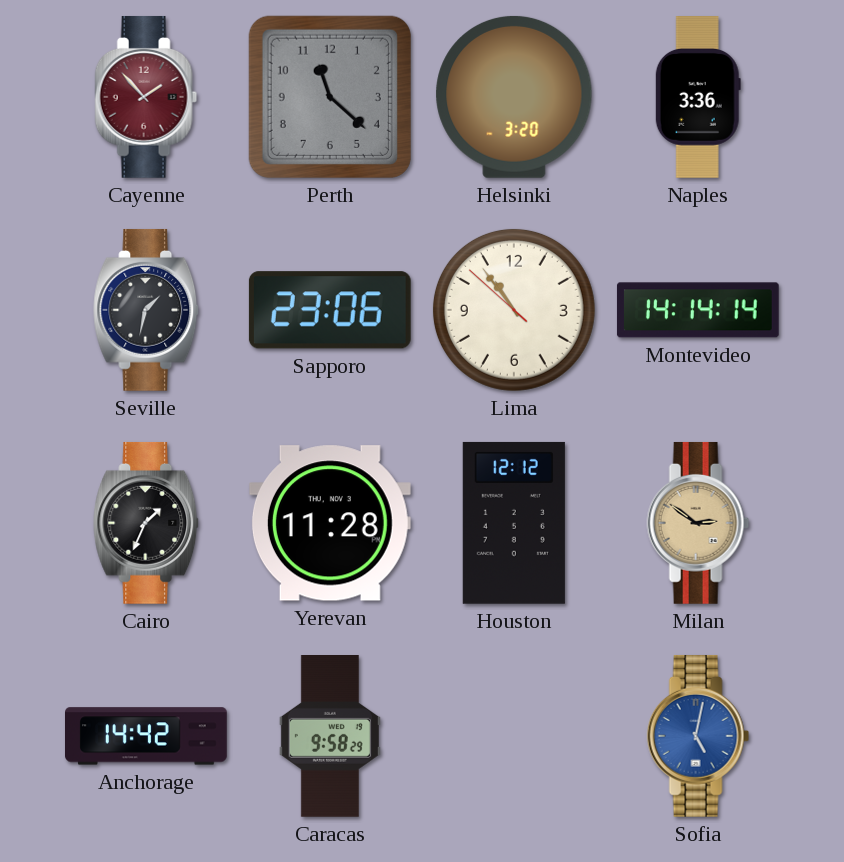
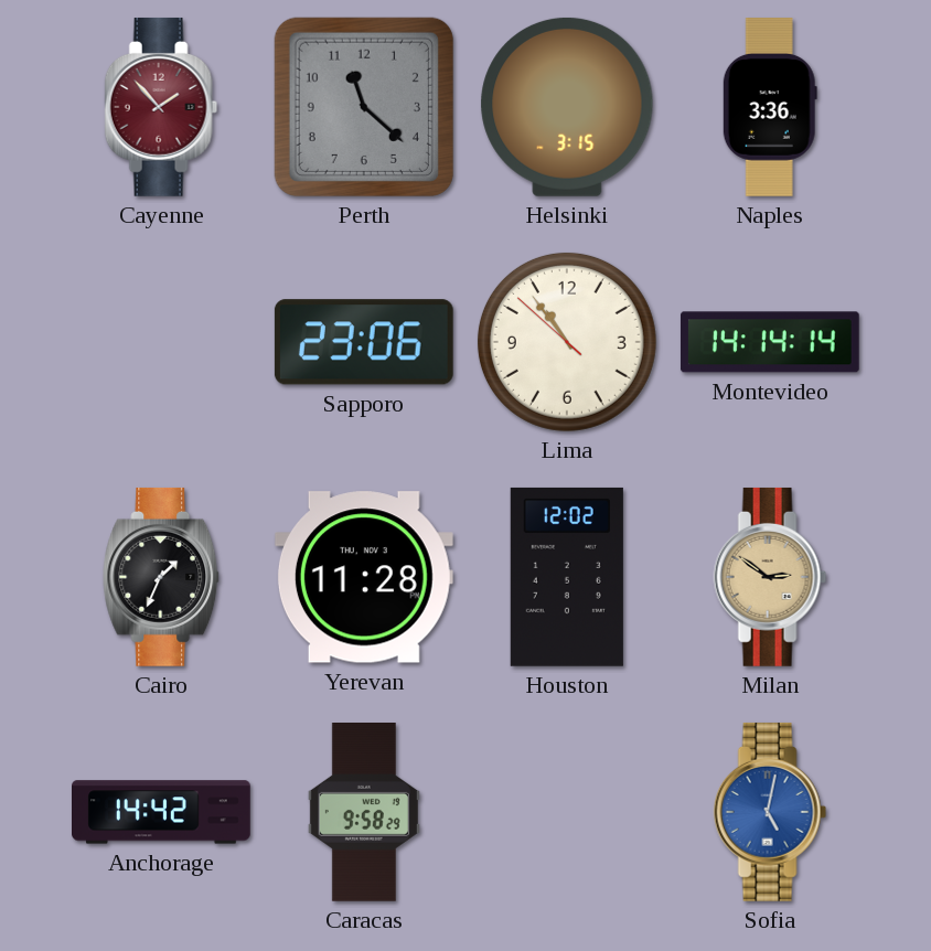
Helsinki: 3:20 -> 3:15
Seville: 1:32 -> none
Houston: 12:12 -> 12:02
